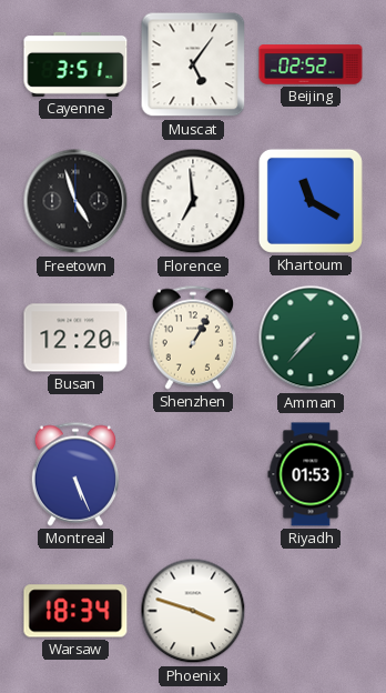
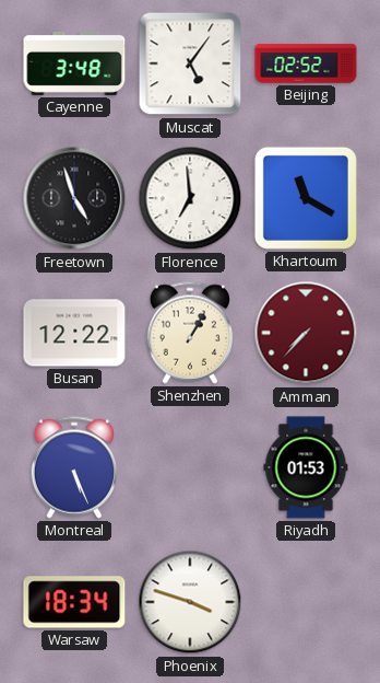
Cayenne: 3:51 -> 3:48
Busan: 12:20 -> 12:22
Amman dial: green -> burgundy
